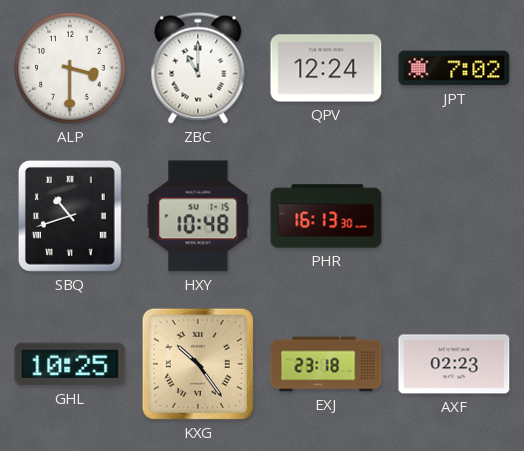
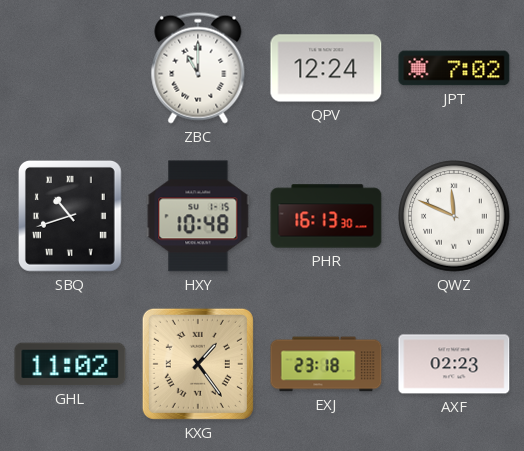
ALP: 3:30 -> none
QWZ: none -> 11:49
GHL: 10:25 -> 11:02
KXG: 10:24 -> 1:24
